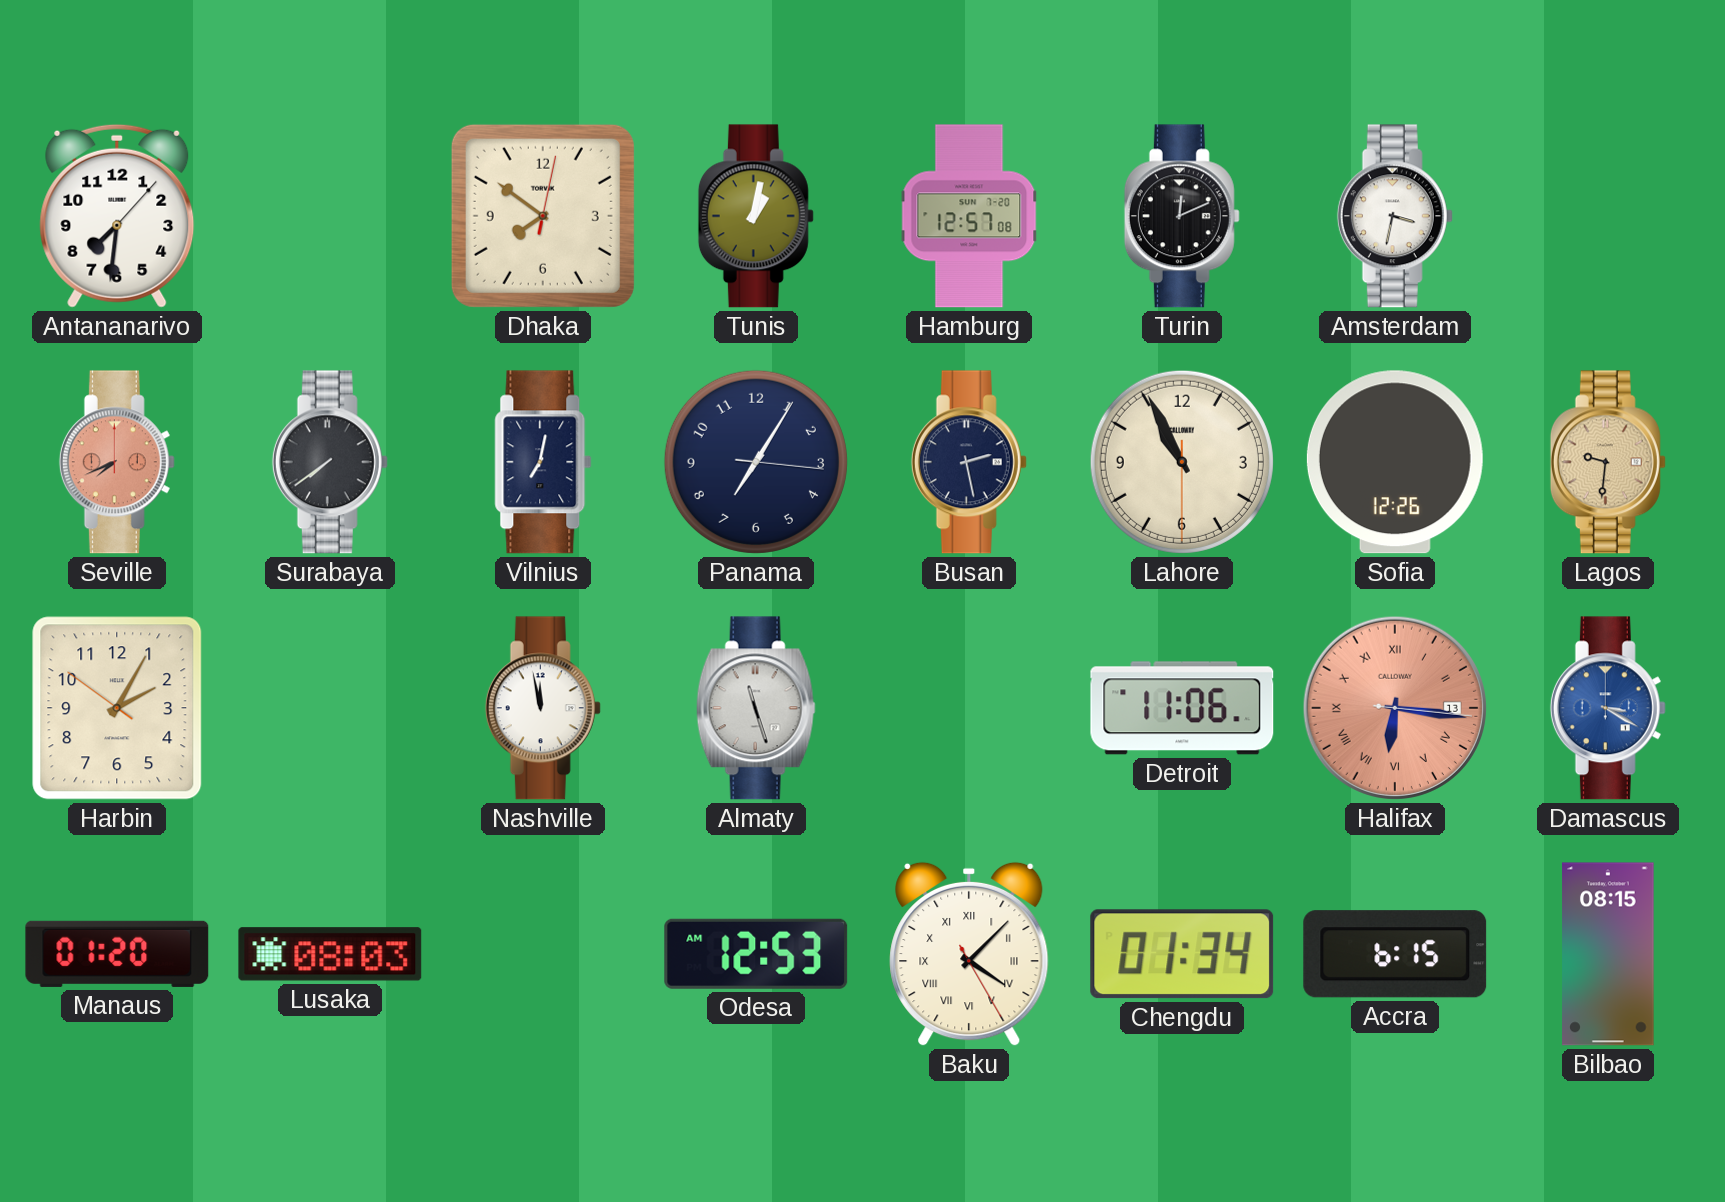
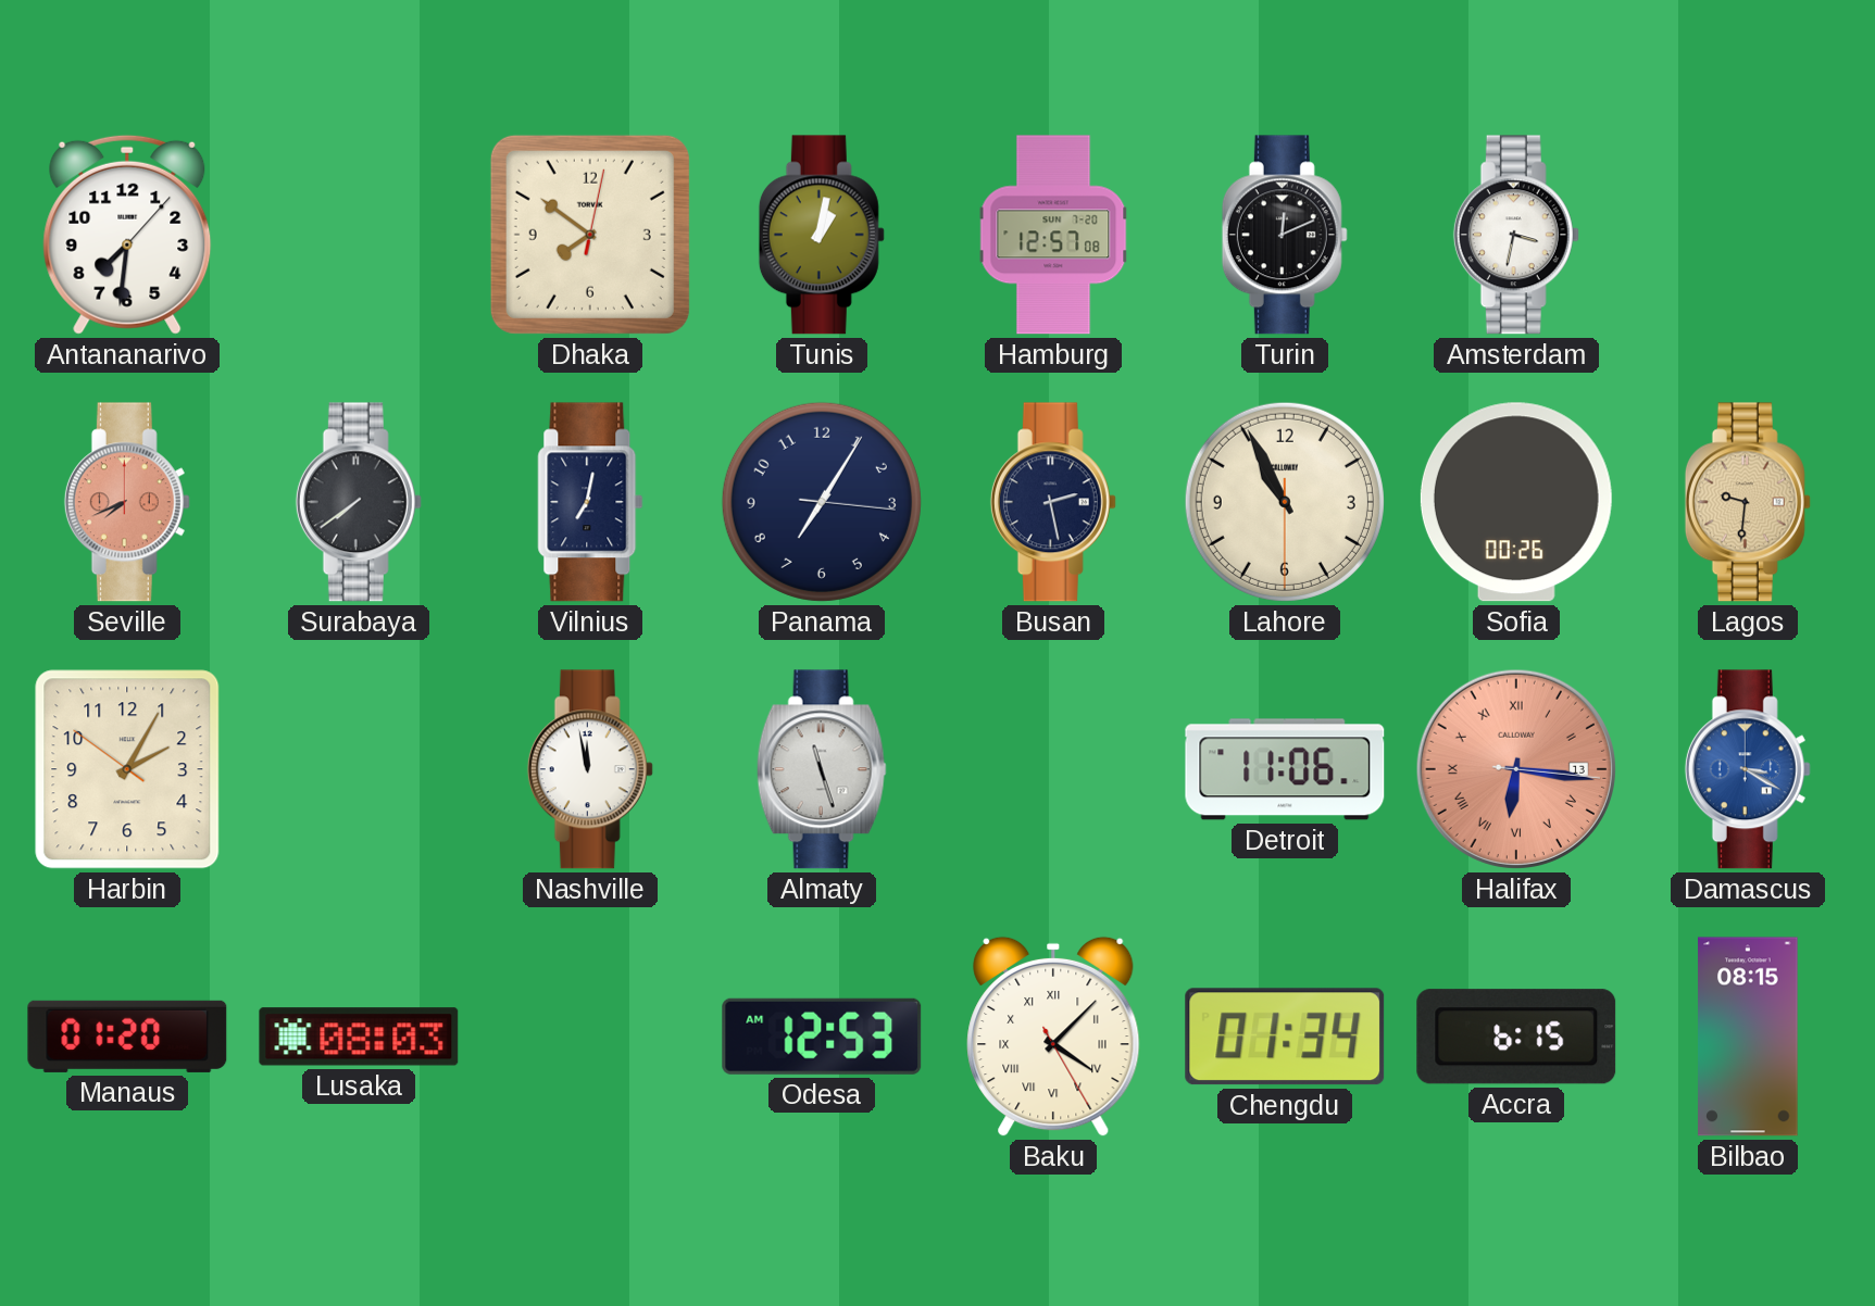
Sofia: 12:26 -> 00:26
